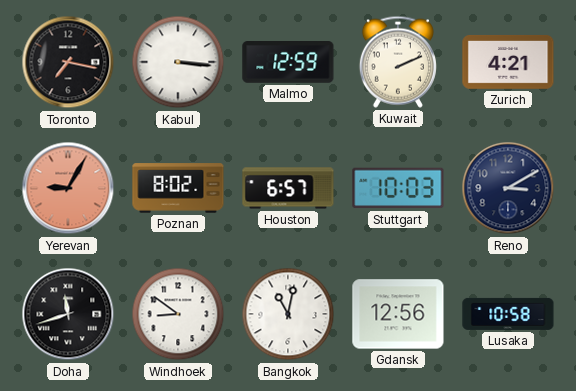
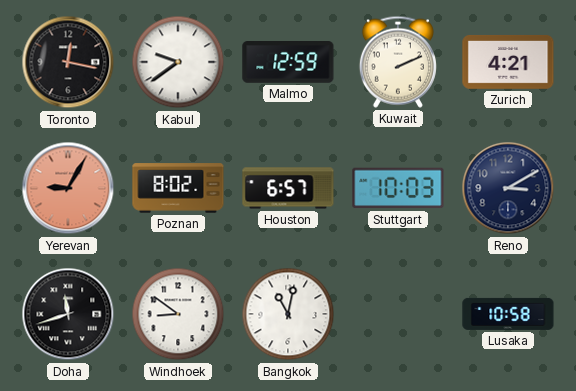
Toronto: 7:17 -> 12:17
Kabul: 3:16 -> 9:39
Gdansk: 12:56 -> none
